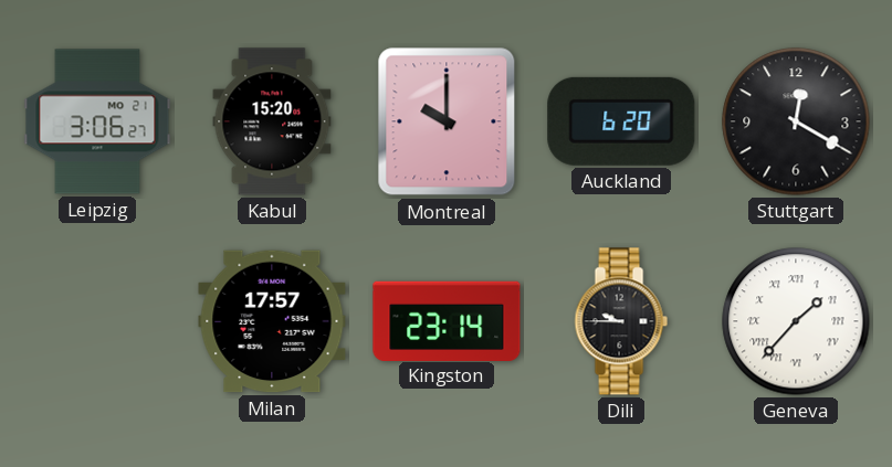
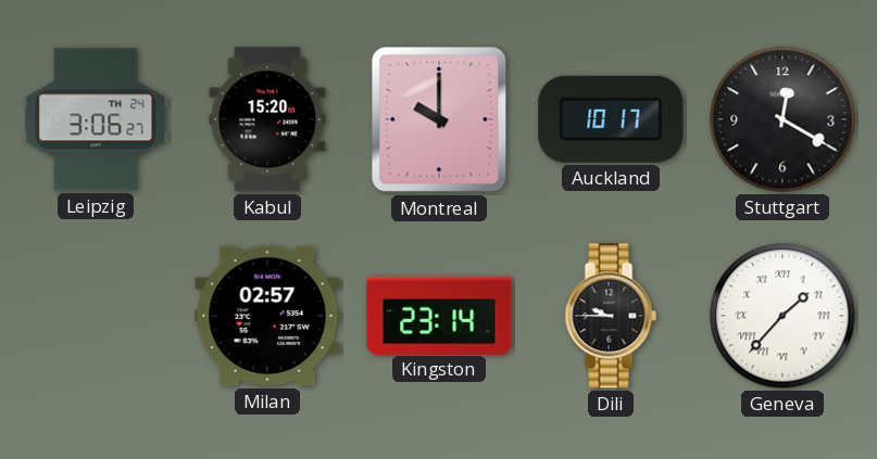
Leipzig date: MO 21 -> TH 24
Auckland: 6:20 -> 10:17
Milan: 17:57 -> 02:57
